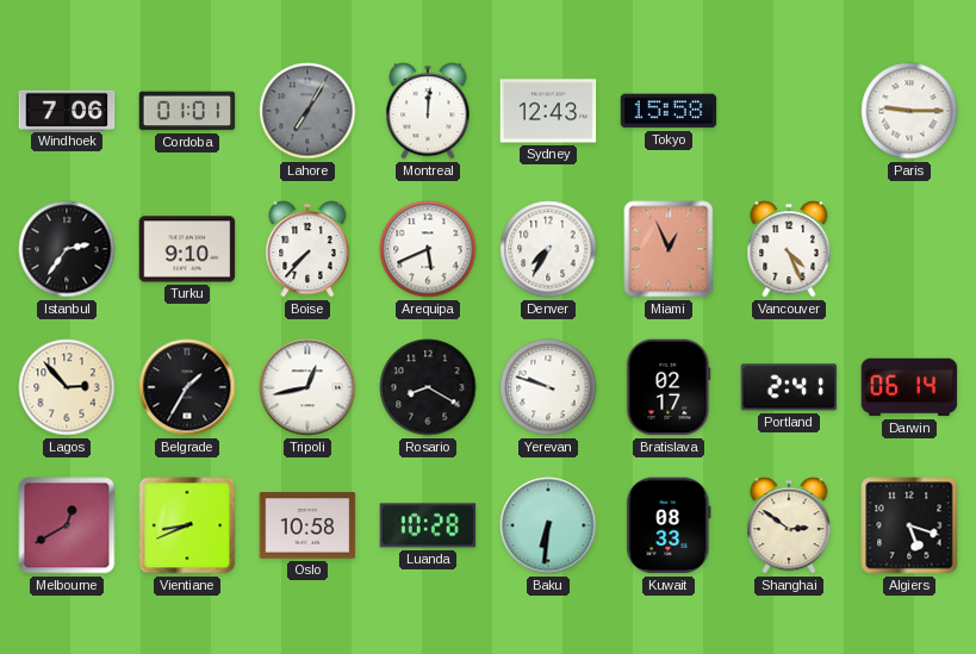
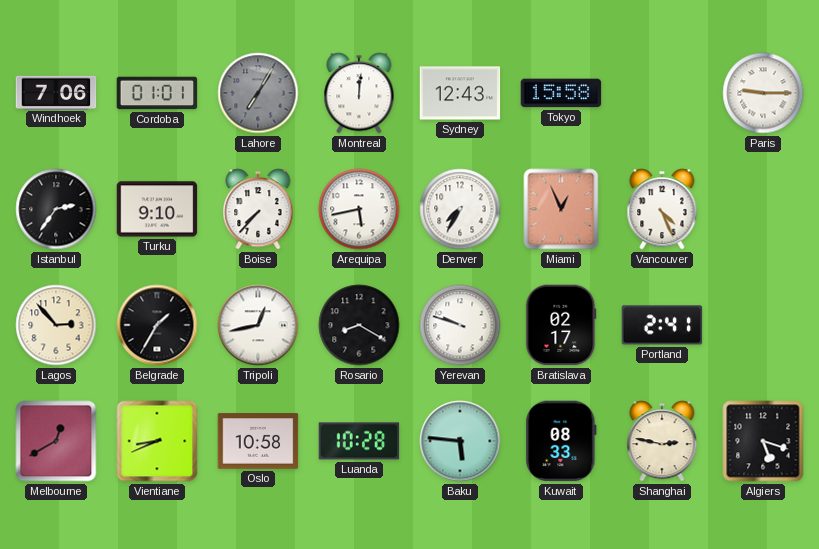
Arequipa: 5:41 -> 5:43
Darwin: 06:14 -> none
Baku: 6:31 -> 5:46
Shanghai: 2:51 -> 2:47
